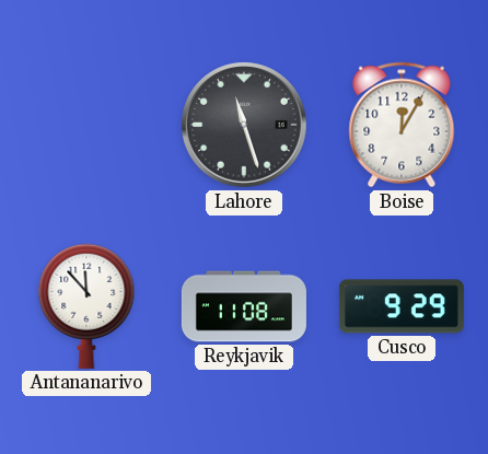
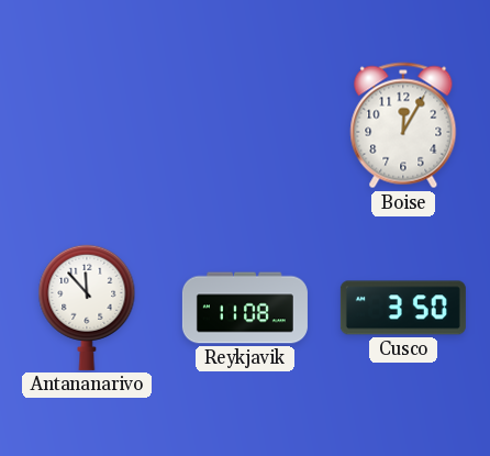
Lahore: 11:27 -> none
Cusco: 9:29 -> 3:50
